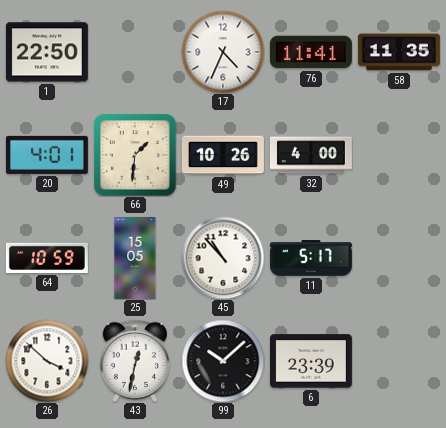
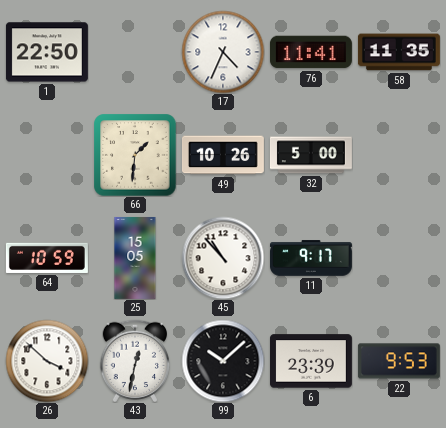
20: 4:01 -> none
32: 4:00 -> 5:00
11: 5:17 -> 9:17
22: none -> 9:53
